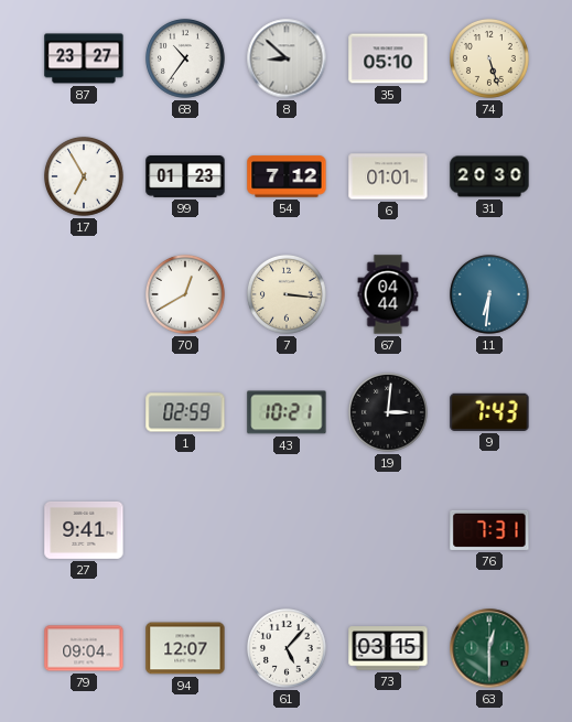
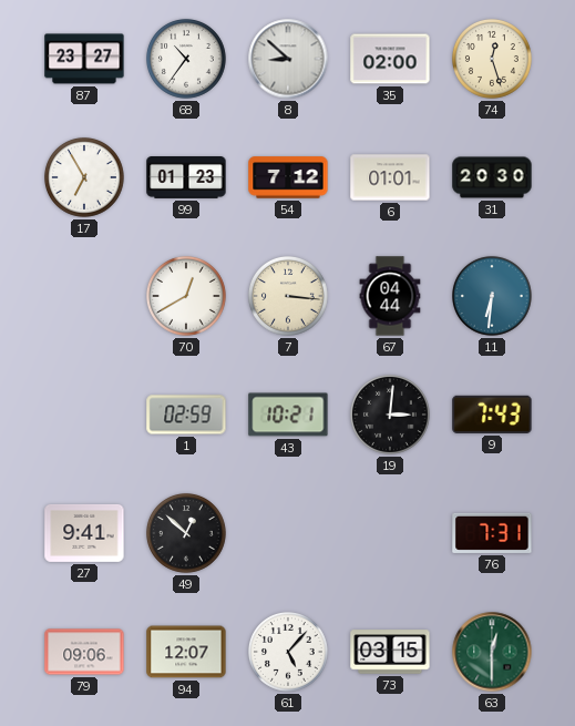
35: 05:10 -> 02:00
74: 5:27 -> 12:27
49: none -> 12:52
79: 09:04 -> 09:06
